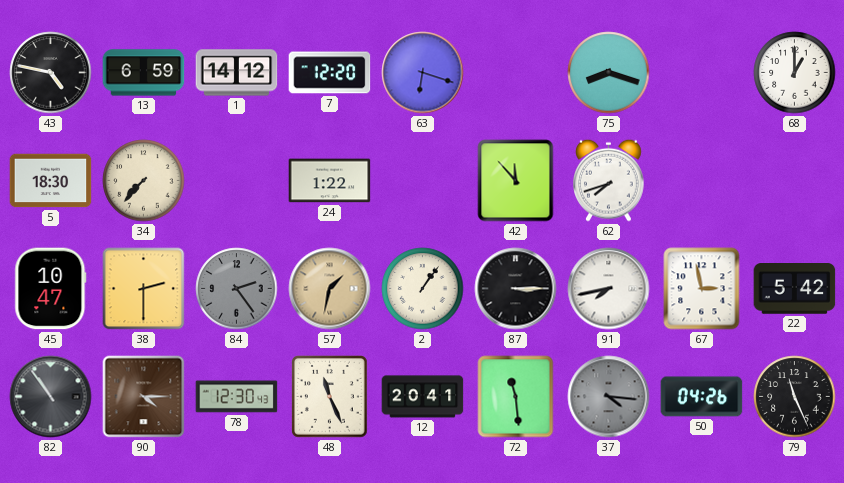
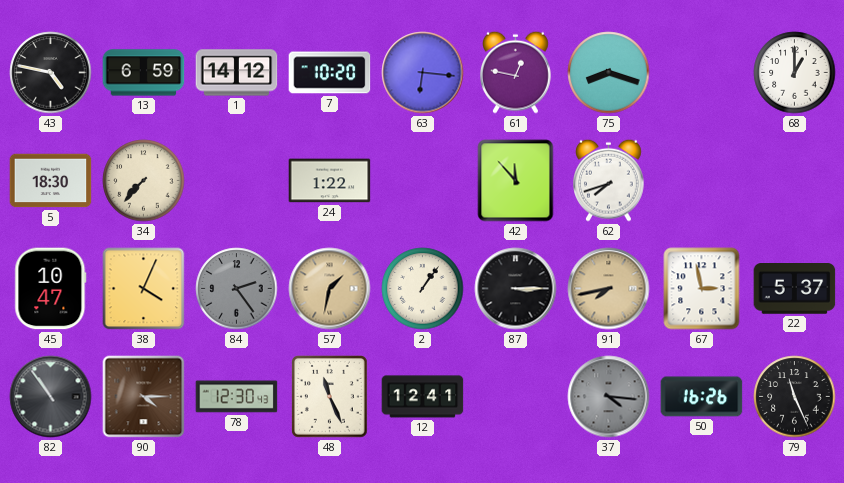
7: 12:20 -> 10:20
63: 6:18 -> 6:16
61: none -> 12:47
38: 2:30 -> 4:04
91 dial: white -> champagne
22: 5:42 -> 5:37
12: 20:41 -> 12:41
72: 11:29 -> none
50: 04:26 -> 16:26
